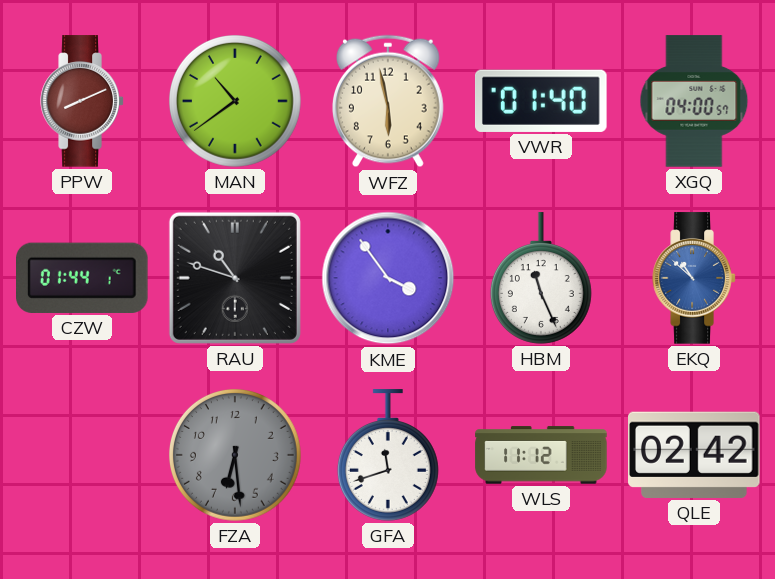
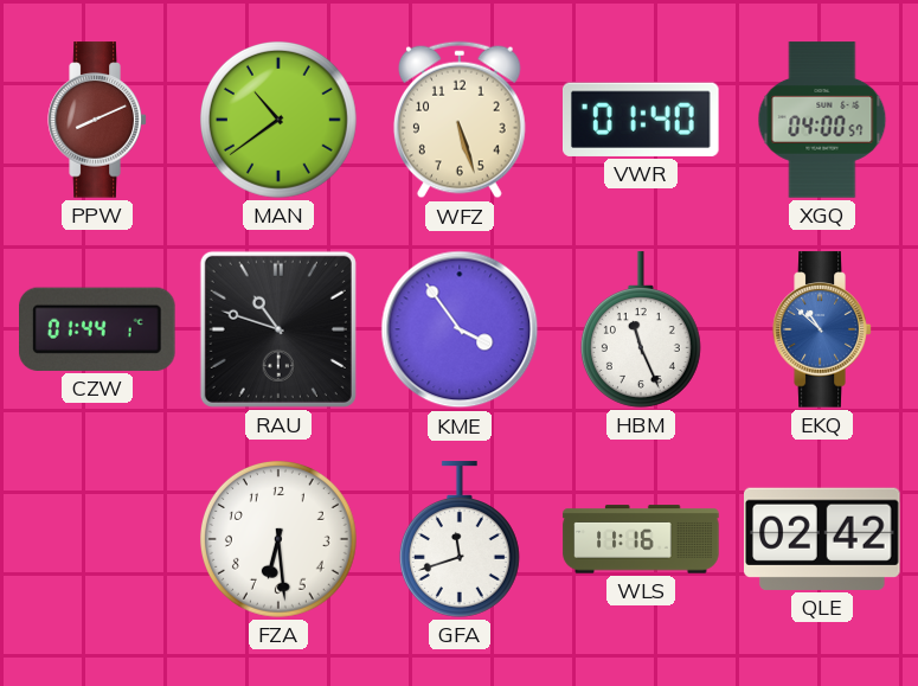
WFZ: 5:58 -> 5:27
FZA dial: grey -> white
WLS: 11:12 -> 11:16
